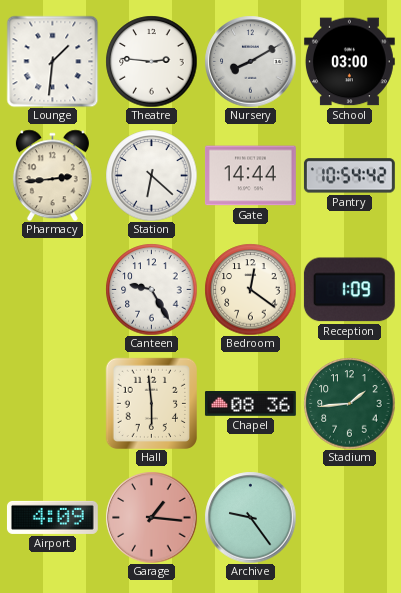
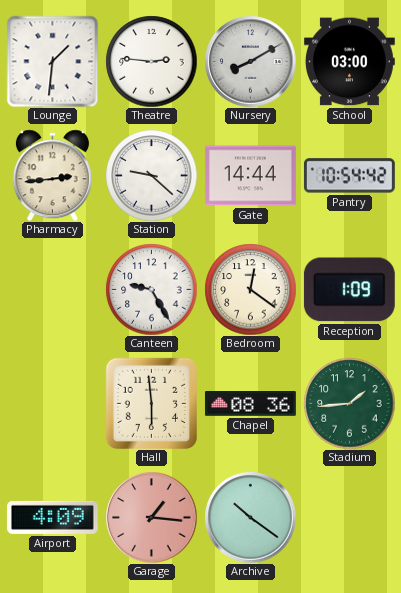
Station: 6:22 -> 9:22
Archive: 9:24 -> 10:21
